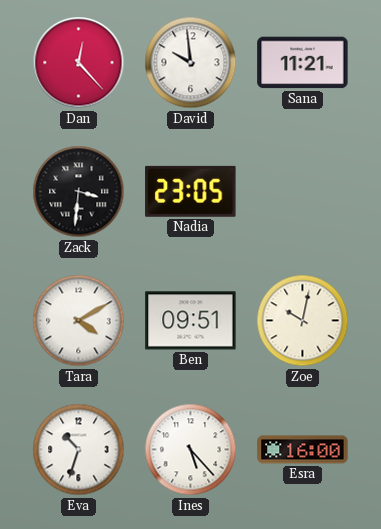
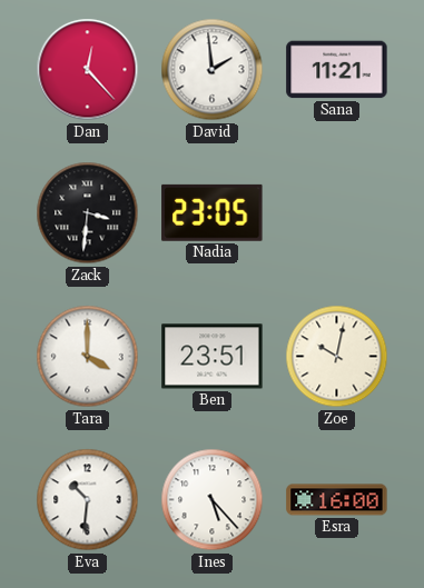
David: 9:59 -> 1:59
Tara: 4:10 -> 4:00
Ben: 09:51 -> 23:51
Eva: 10:33 -> 10:31
